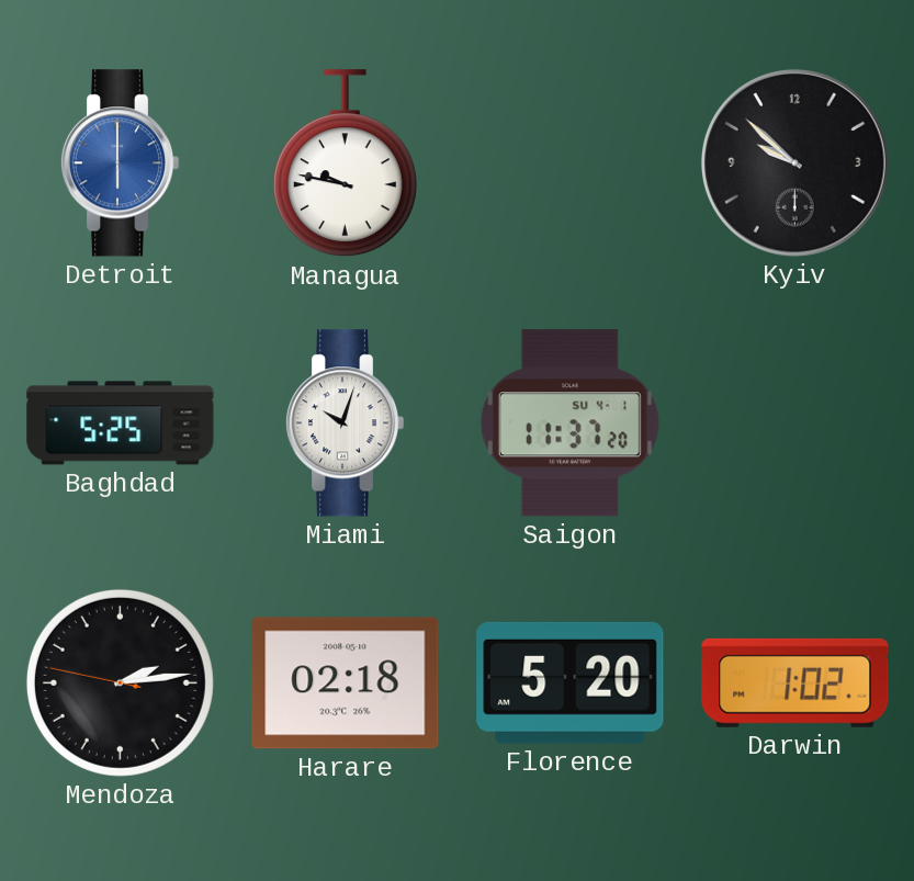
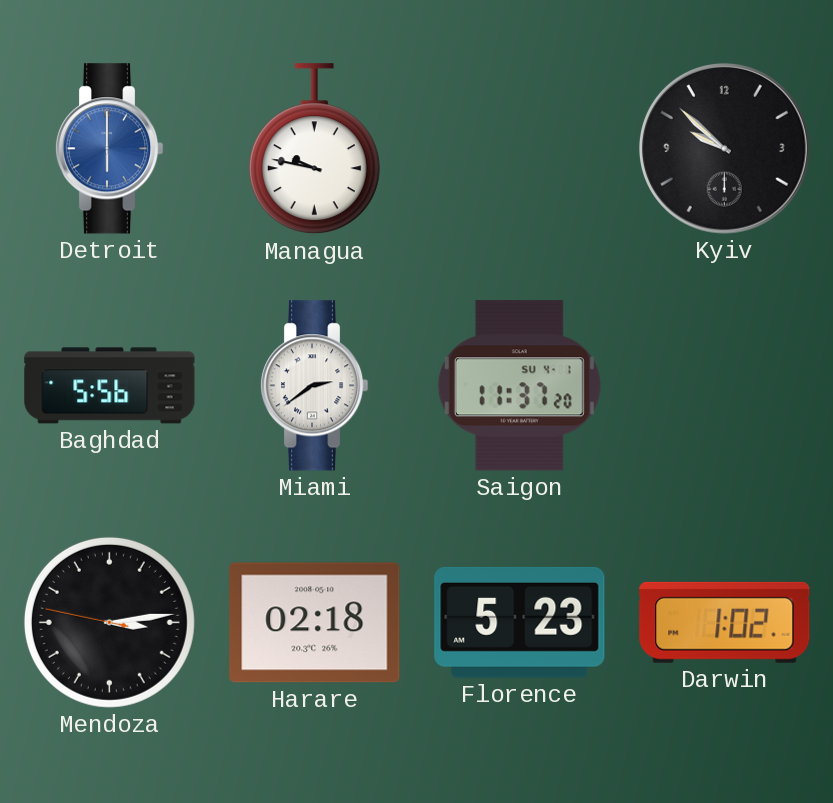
Baghdad: 5:25 -> 5:56
Miami: 10:03 -> 2:39
Mendoza: 2:13 -> 3:13
Florence: 5:20 -> 5:23
